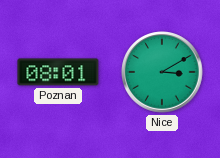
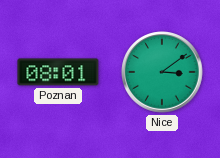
Nice: 3:10 -> 3:09
